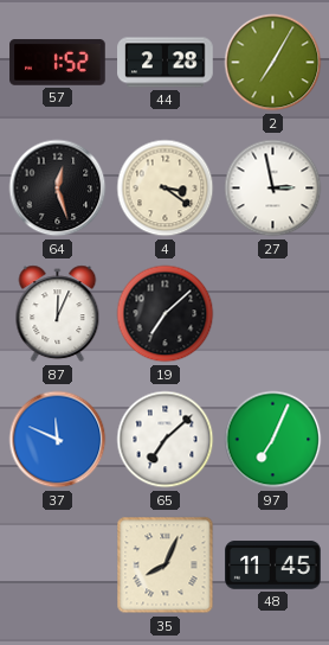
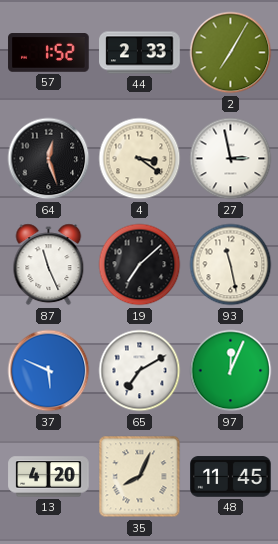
44: 2:28 -> 2:33
87: 12:04 -> 11:26
93: none -> 11:28
37: 11:49 -> 5:49
65: 7:08 -> 7:10
97: 7:04 -> 12:04
13: none -> 4:20
